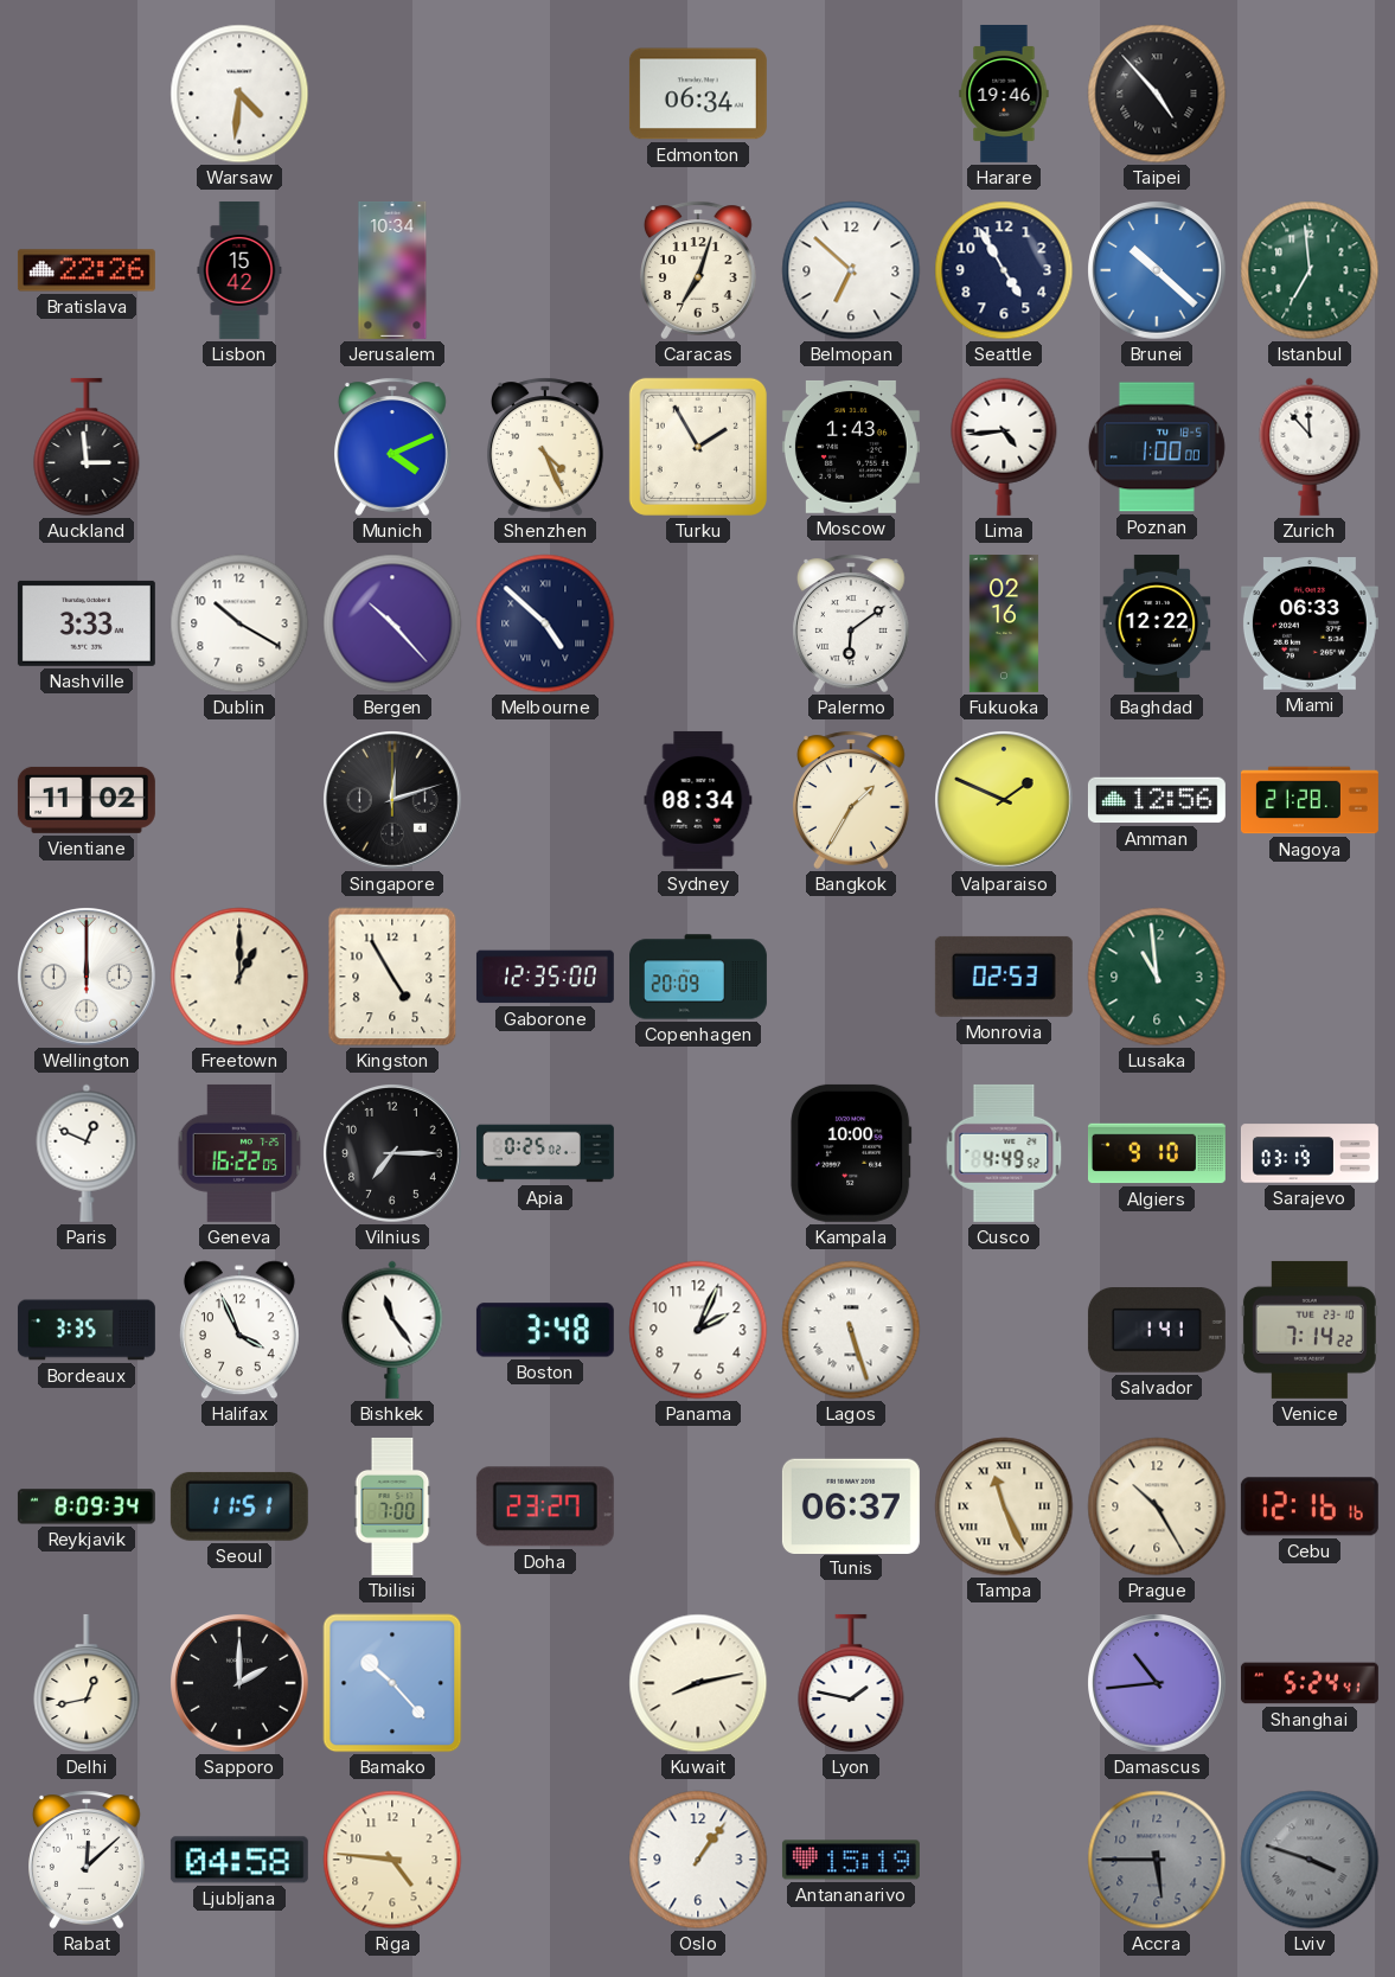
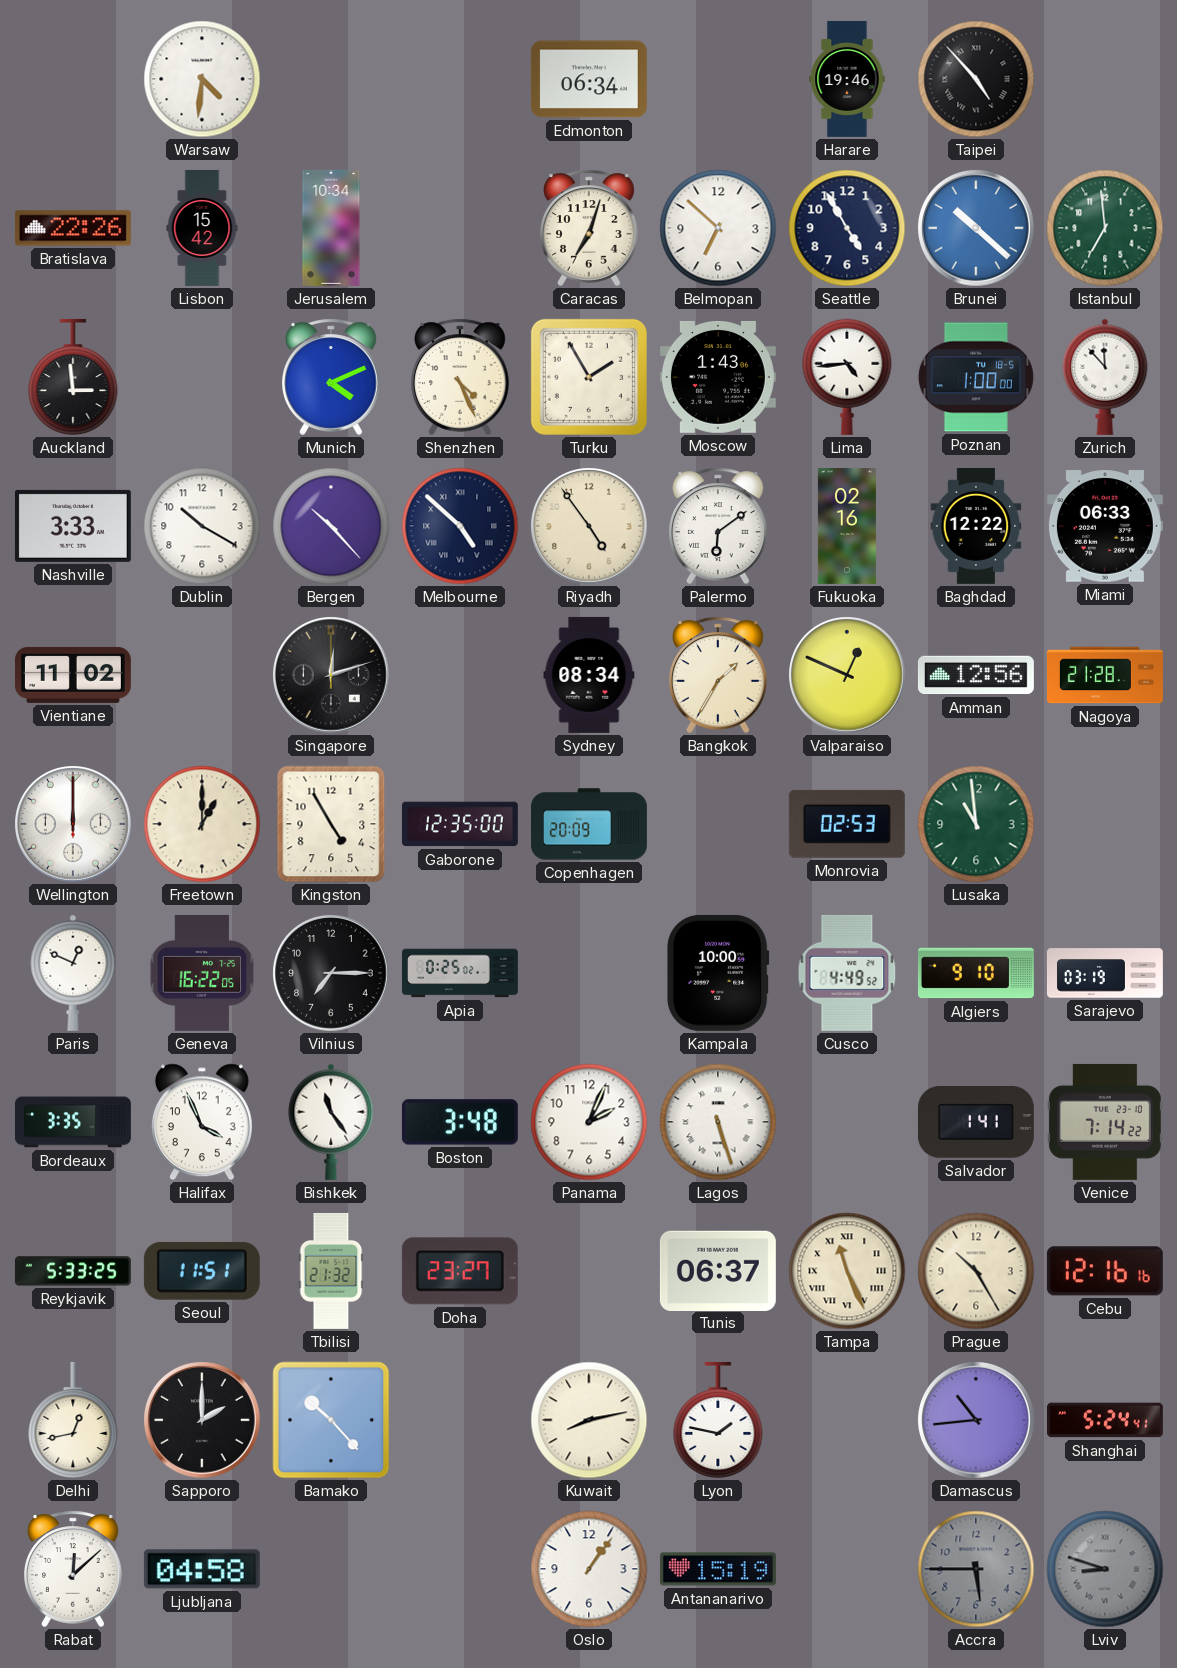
Riyadh: none -> 4:54
Valparaiso: 1:49 -> 12:49
Reykjavik: 8:09 -> 5:33
Tbilisi: 7:00 -> 21:32
Riga: 4:46 -> none
Lviv: 3:48 -> 8:48
